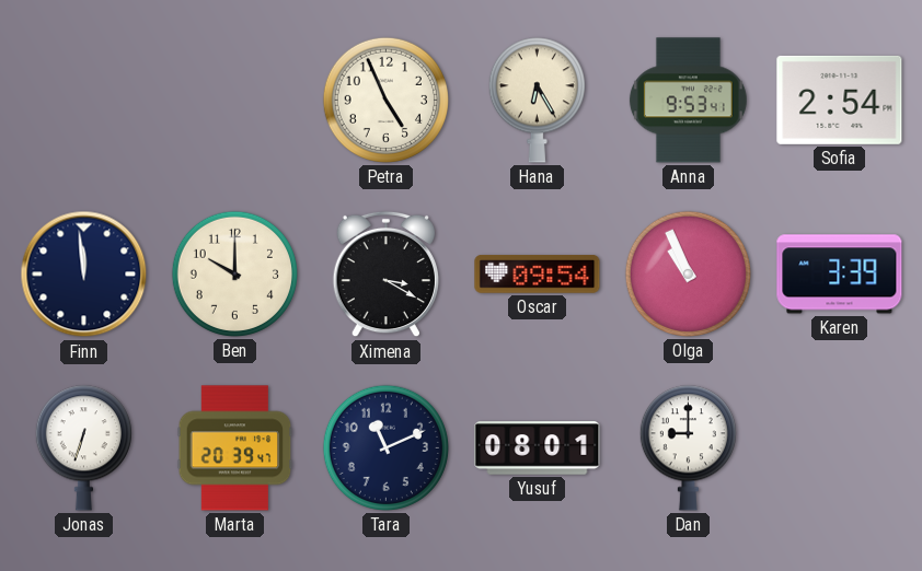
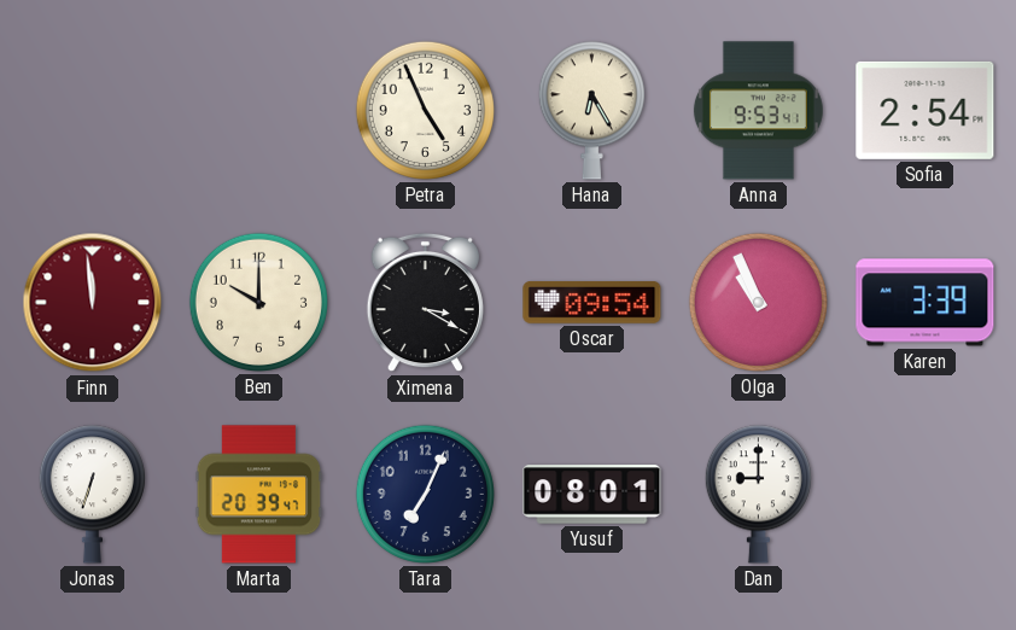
Finn dial: navy -> burgundy
Tara: 11:11 -> 7:04
